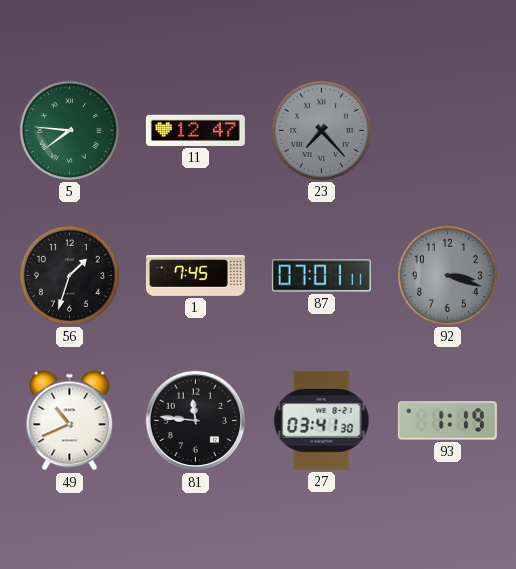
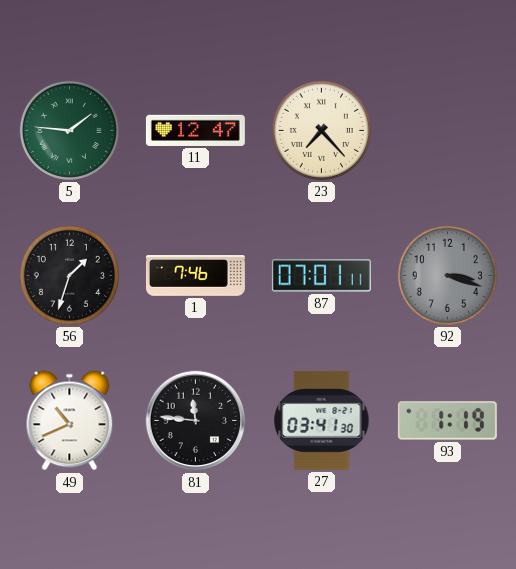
5: 7:46 -> 1:46
23 dial: grey -> cream
1: 7:45 -> 7:46
